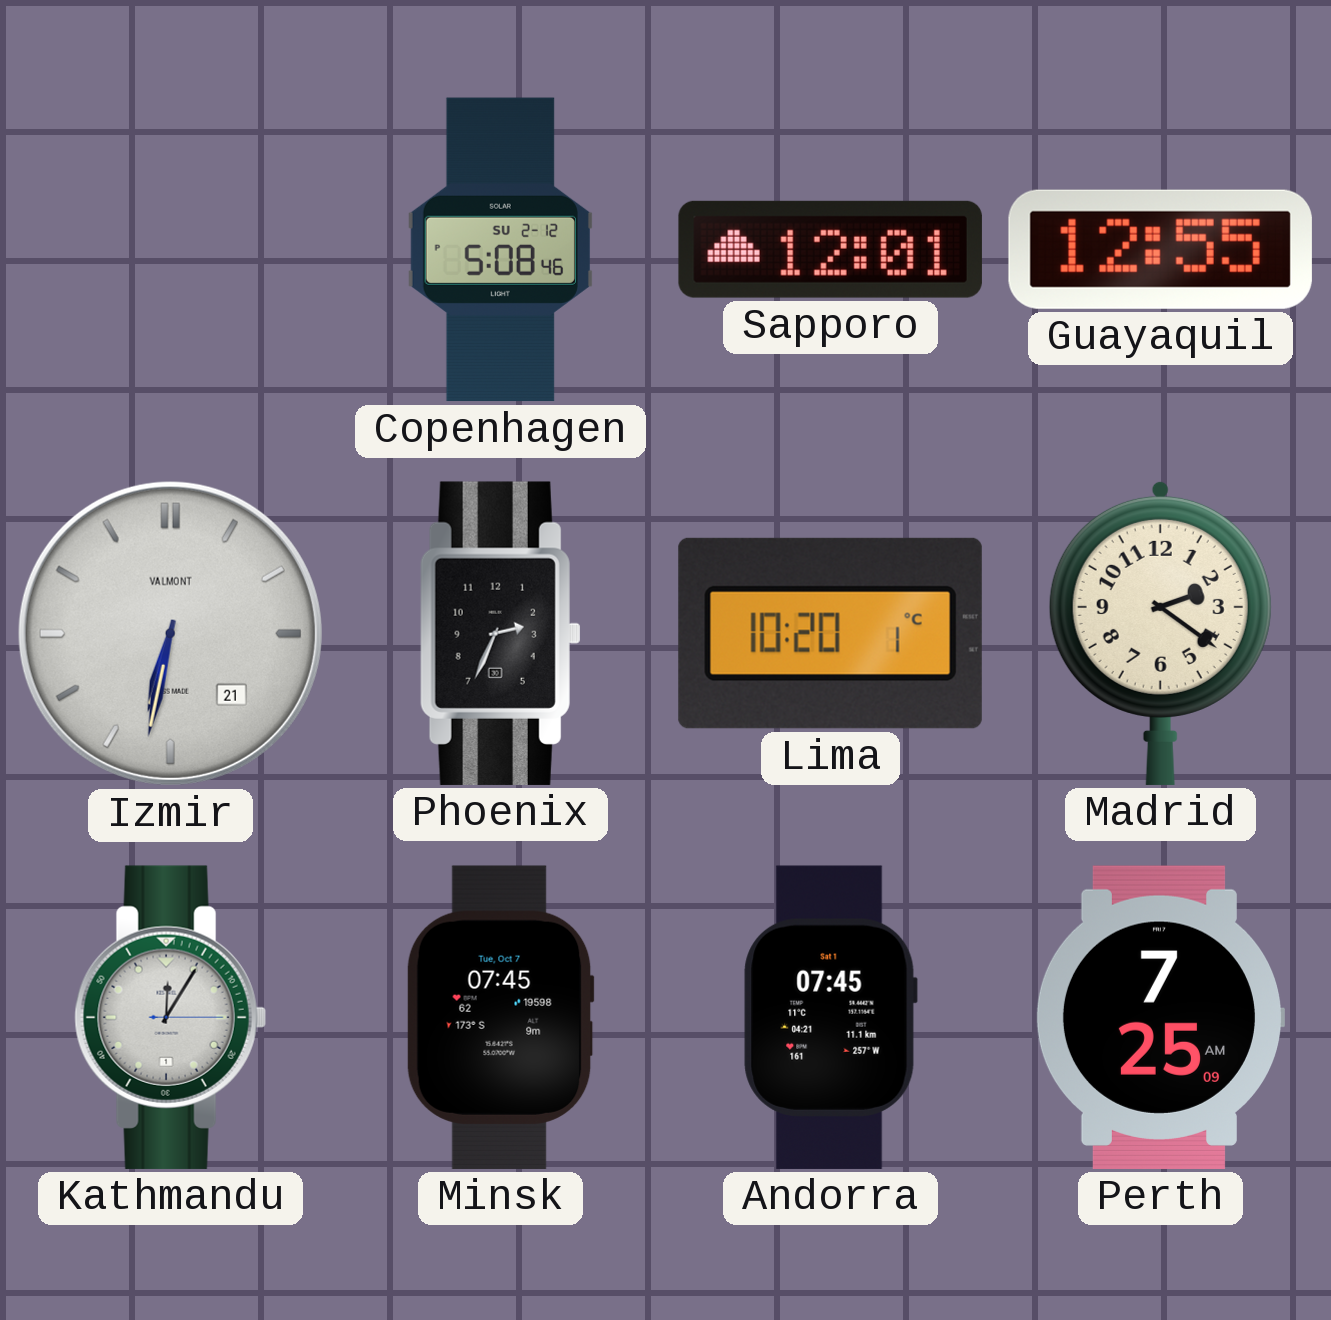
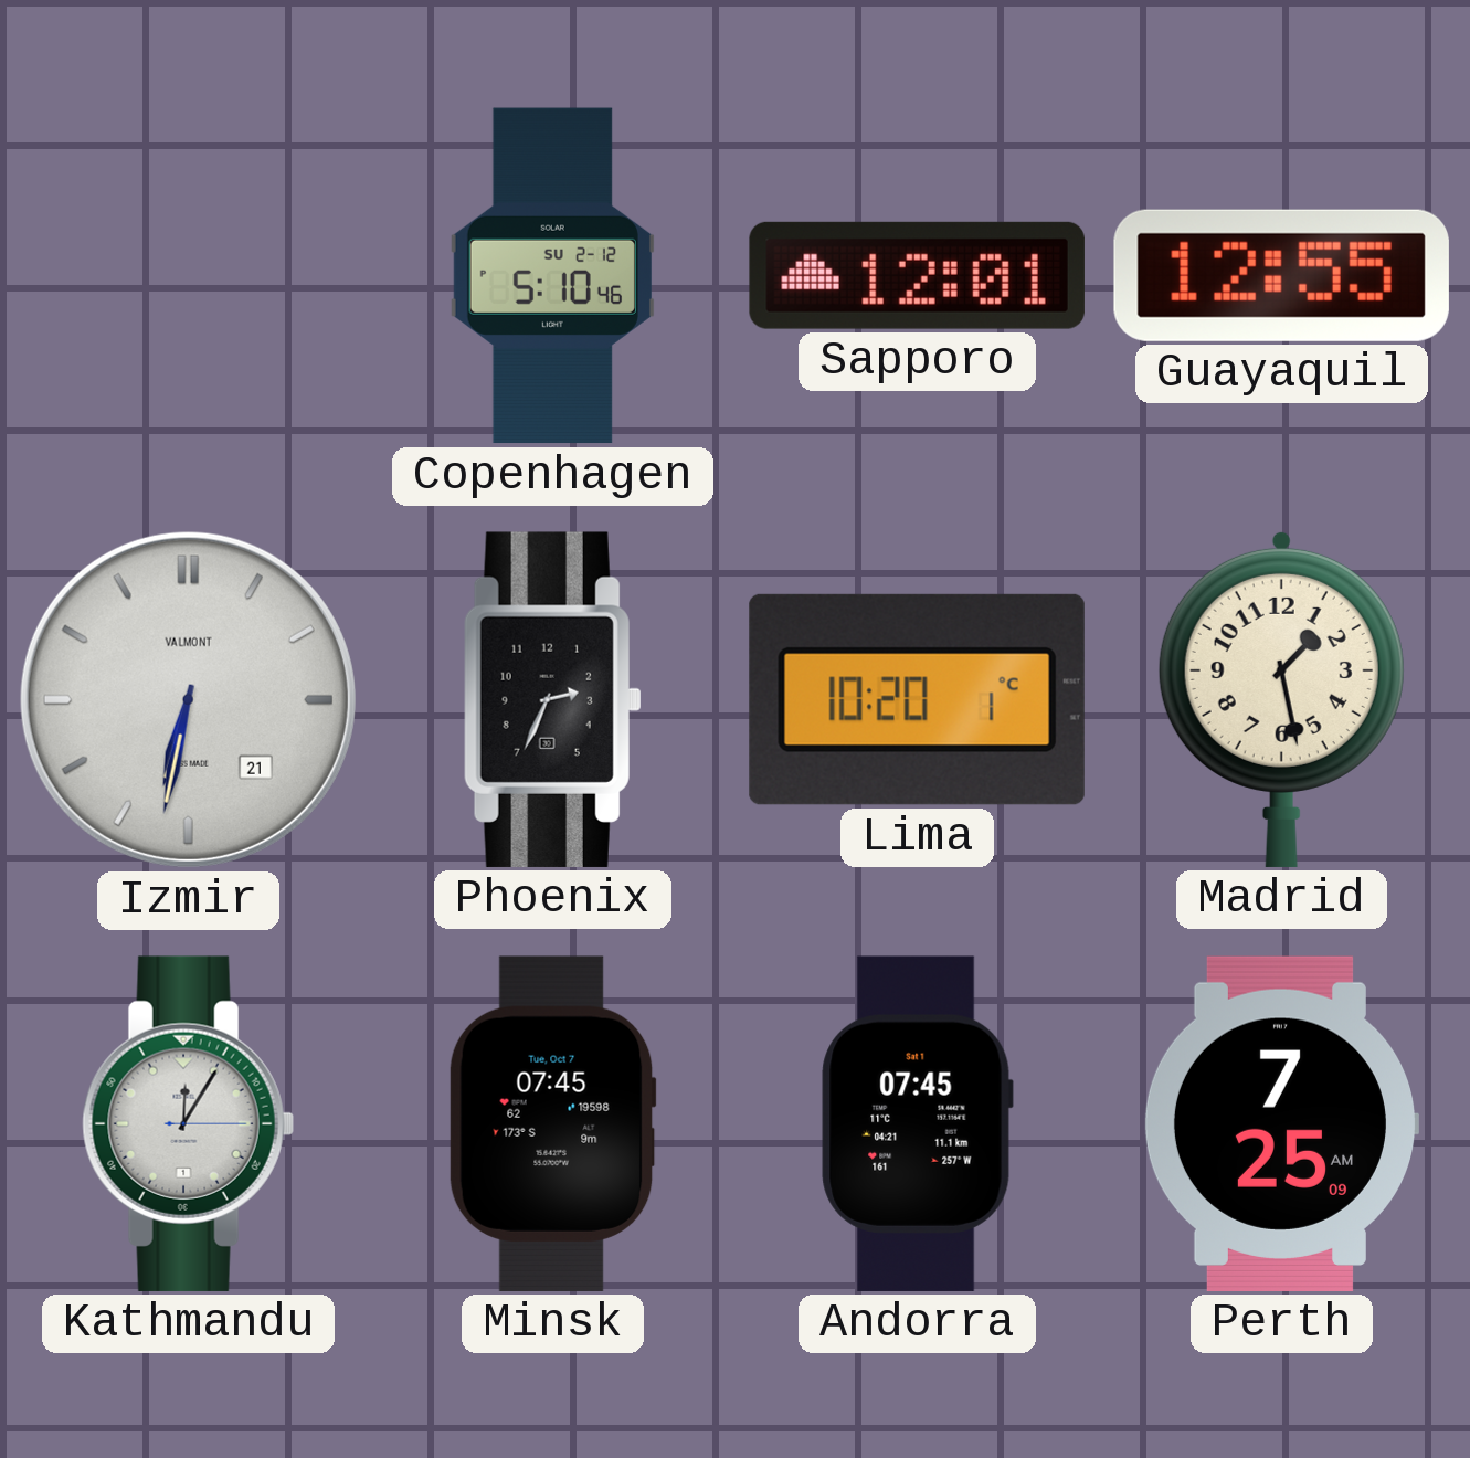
Copenhagen: 5:08 -> 5:10
Madrid: 2:21 -> 1:28
